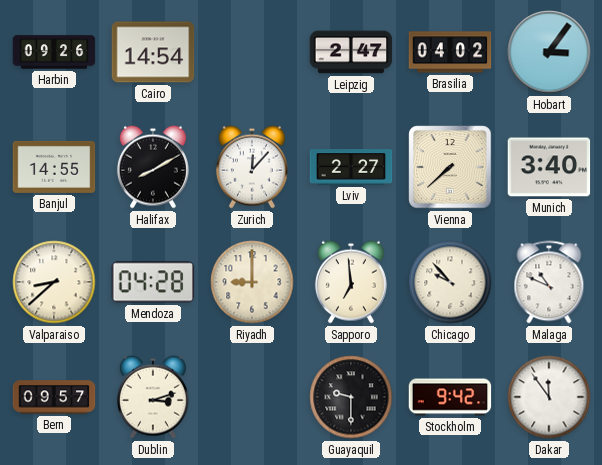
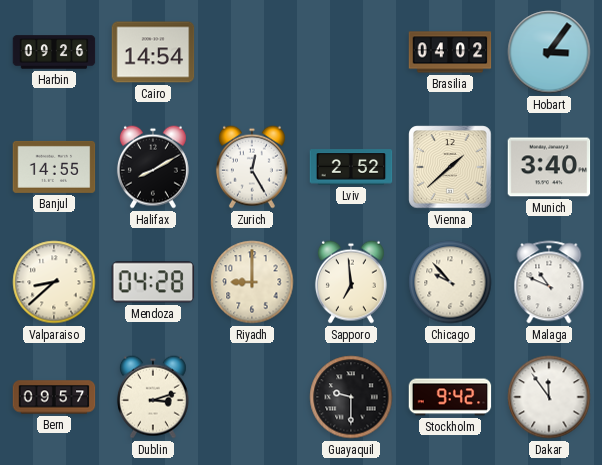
Leipzig: 2:47 -> none
Zurich: 12:07 -> 12:25
Lviv: 2:27 -> 2:52
Vienna: 7:38 -> 1:38
